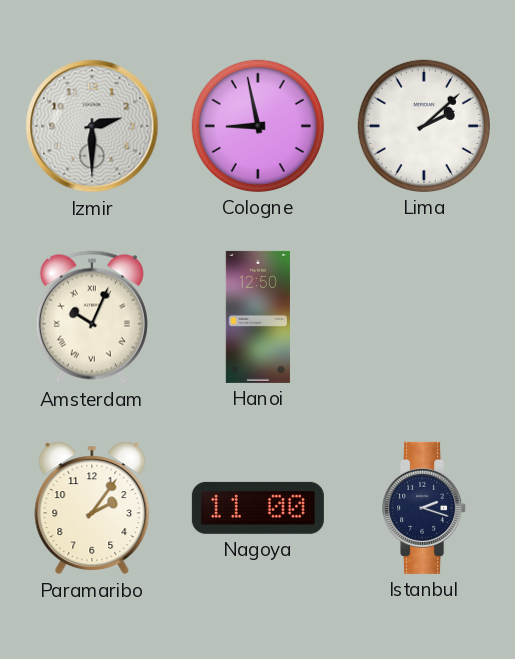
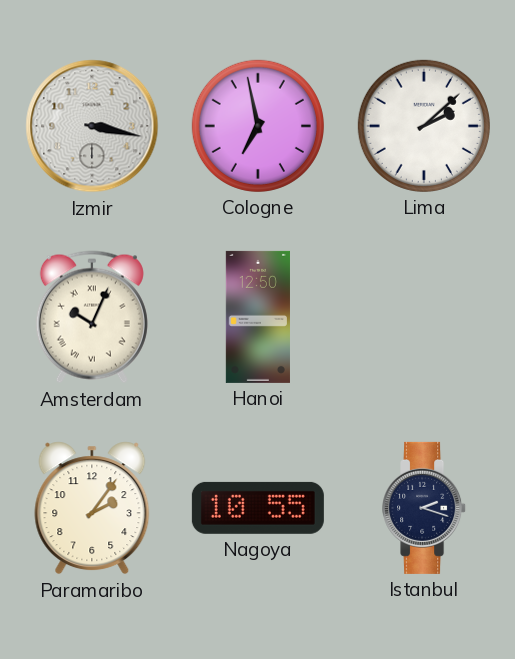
Izmir: 2:30 -> 3:17
Cologne: 8:58 -> 6:58
Nagoya: 11:00 -> 10:55
